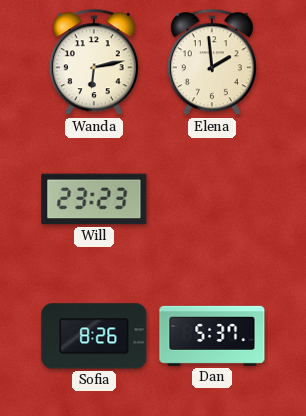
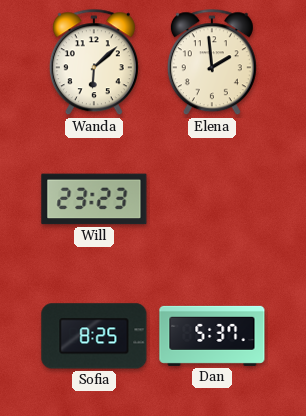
Wanda: 6:13 -> 6:08
Sofia: 8:26 -> 8:25
